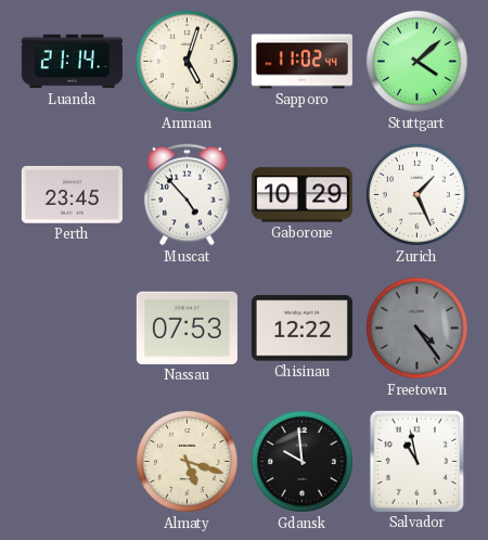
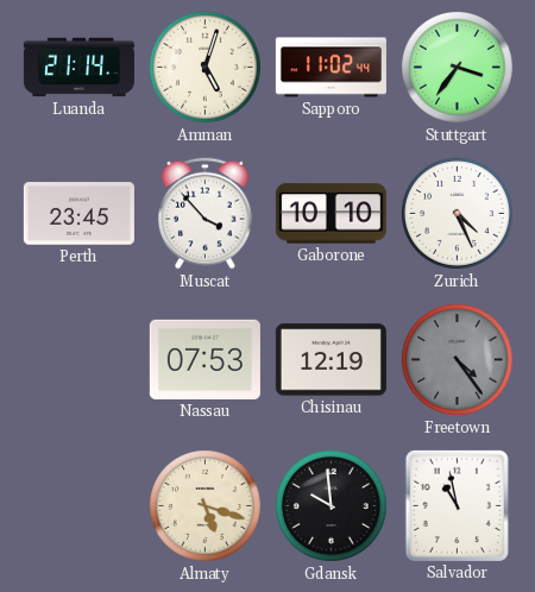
Stuttgart: 4:08 -> 3:36
Muscat: 4:53 -> 3:53
Gaborone: 10:29 -> 10:10
Zurich: 1:26 -> 4:26
Chisinau: 12:22 -> 12:19
